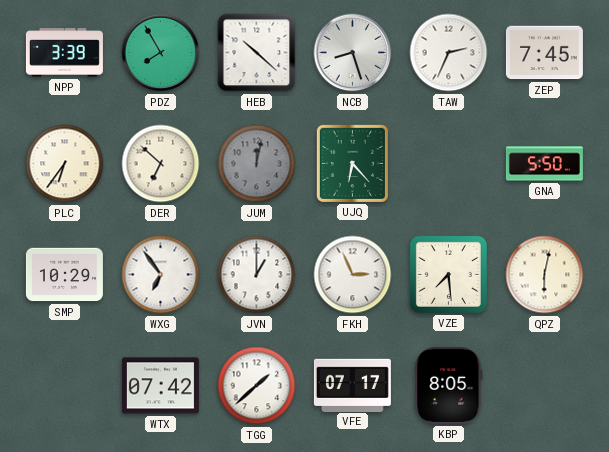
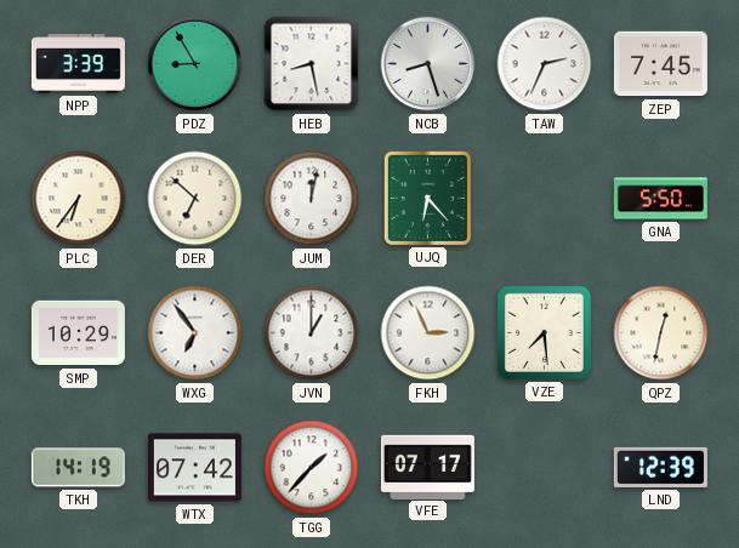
PDZ: 7:55 -> 8:55
HEB: 10:22 -> 8:28
JUM dial: grey -> white
QPZ: 6:02 -> 12:32
TKH: none -> 14:19
TGG: 1:38 -> 1:37
KBP: 8:05 -> none
LND: none -> 12:39
